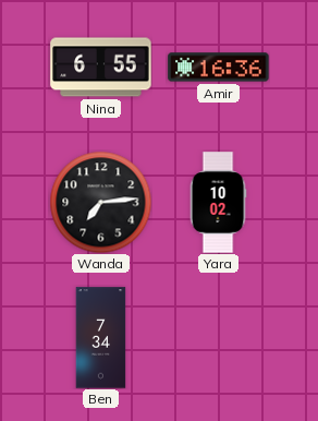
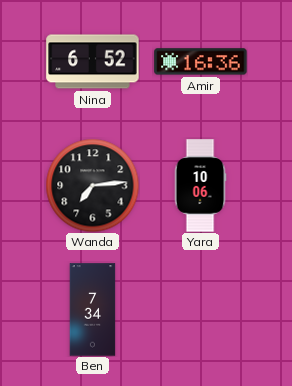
Nina: 6:55 -> 6:52
Yara: 10:02 -> 10:06
